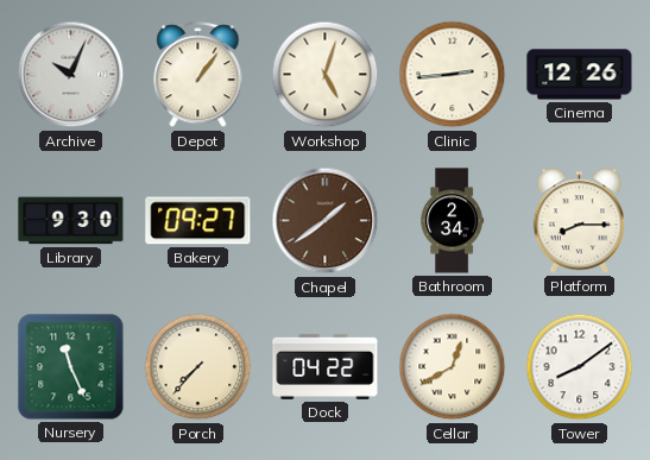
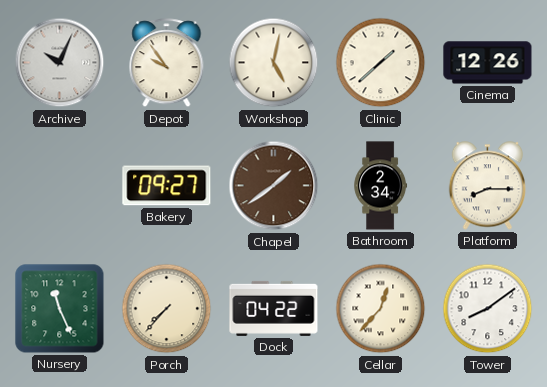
Depot: 1:06 -> 9:54
Workshop: 5:03 -> 5:02
Clinic: 2:44 -> 1:38
Library: 9:30 -> none
Cellar: 12:40 -> 12:37
